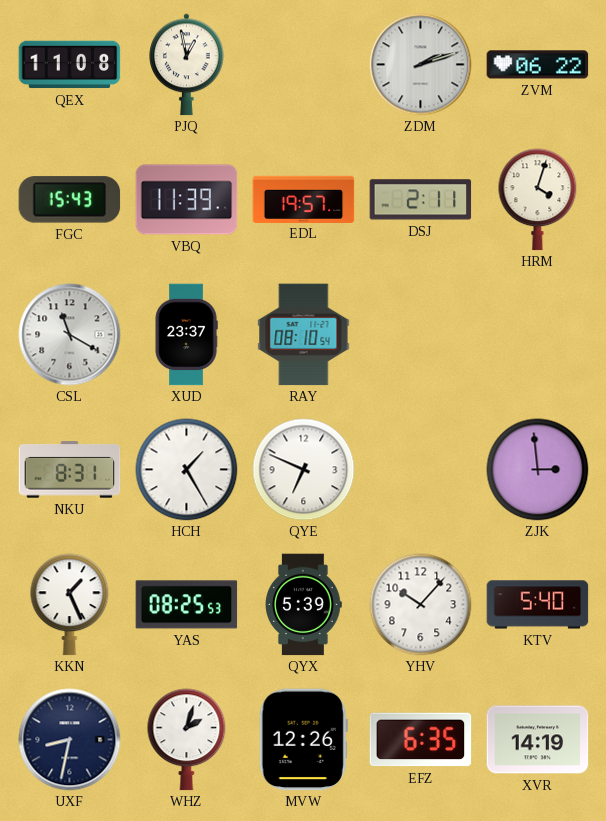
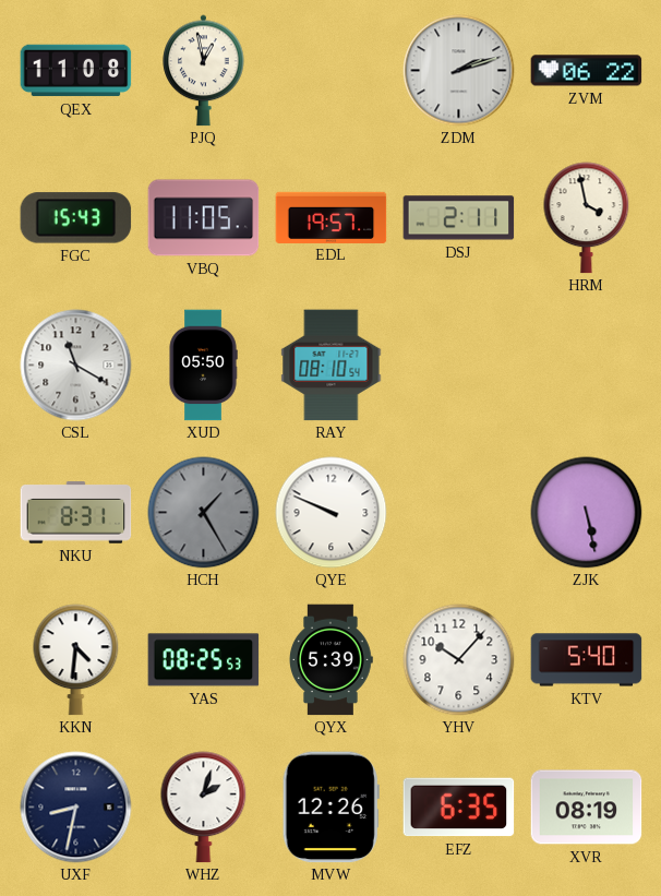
VBQ: 11:39 -> 11:05
HRM: 4:03 -> 3:58
XUD: 23:37 -> 05:50
HCH dial: white -> grey
QYE: 6:49 -> 9:49
ZJK: 2:59 -> 5:28
KKN: 1:26 -> 4:31
XVR: 14:19 -> 08:19
